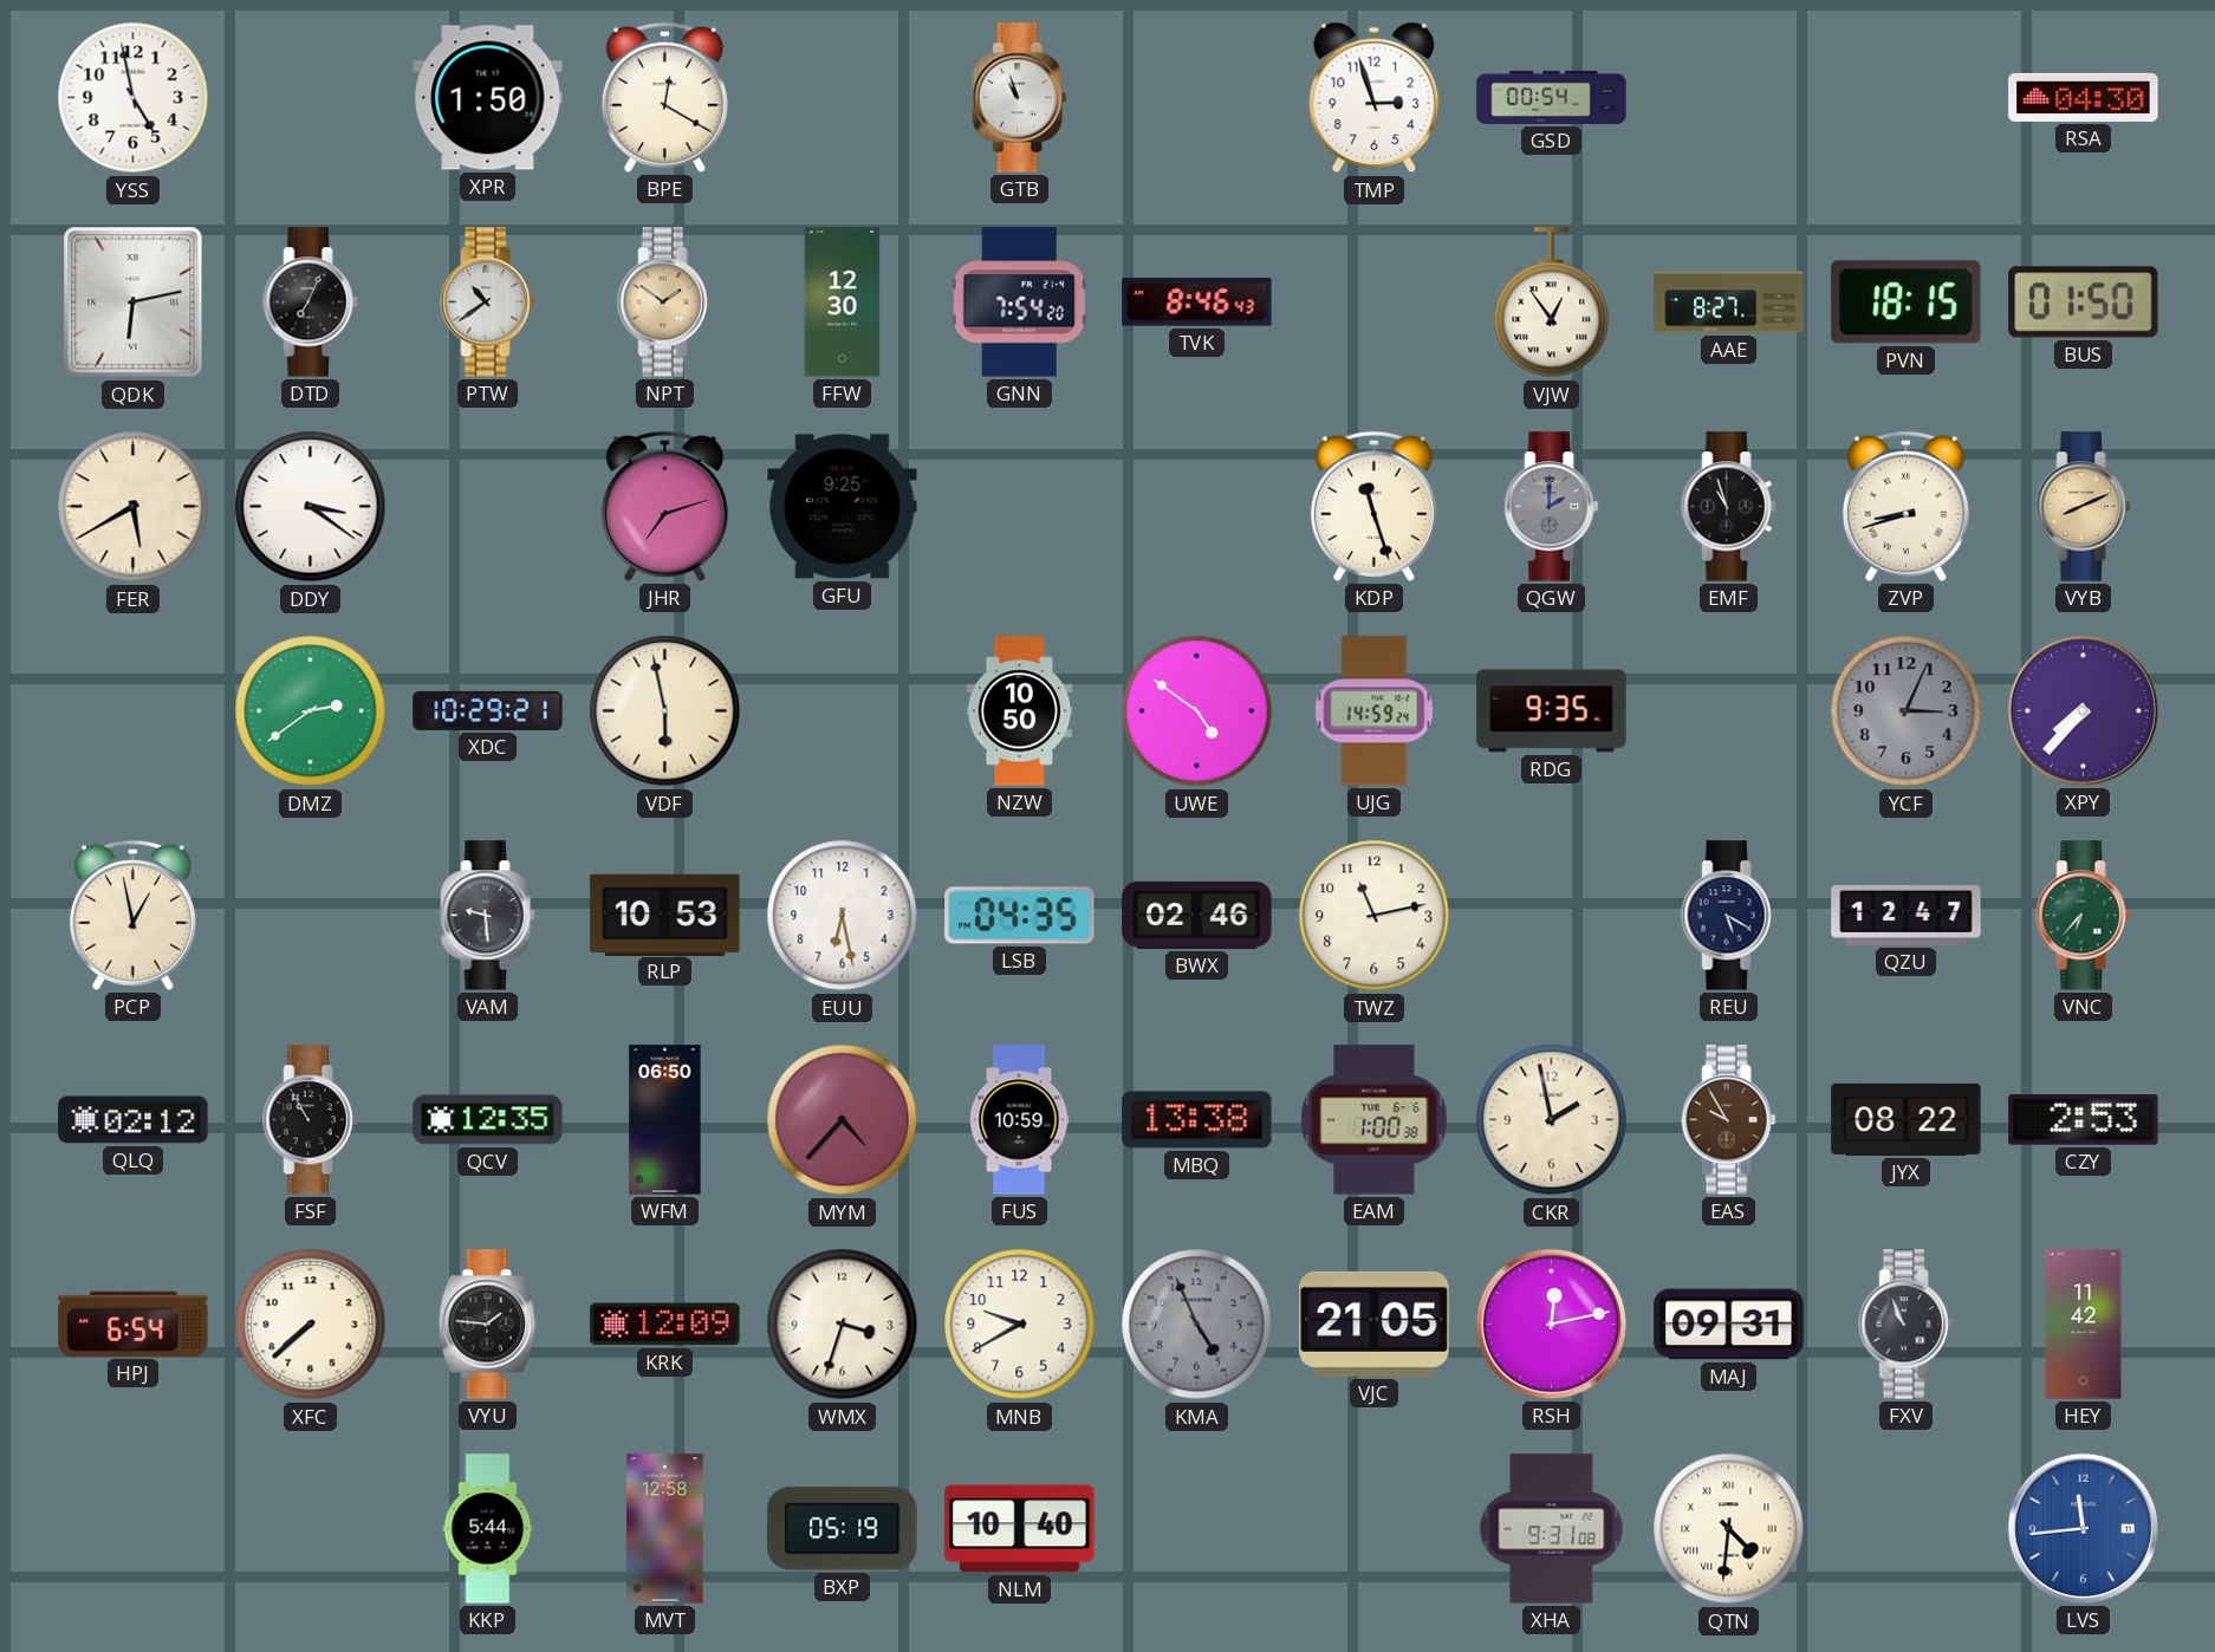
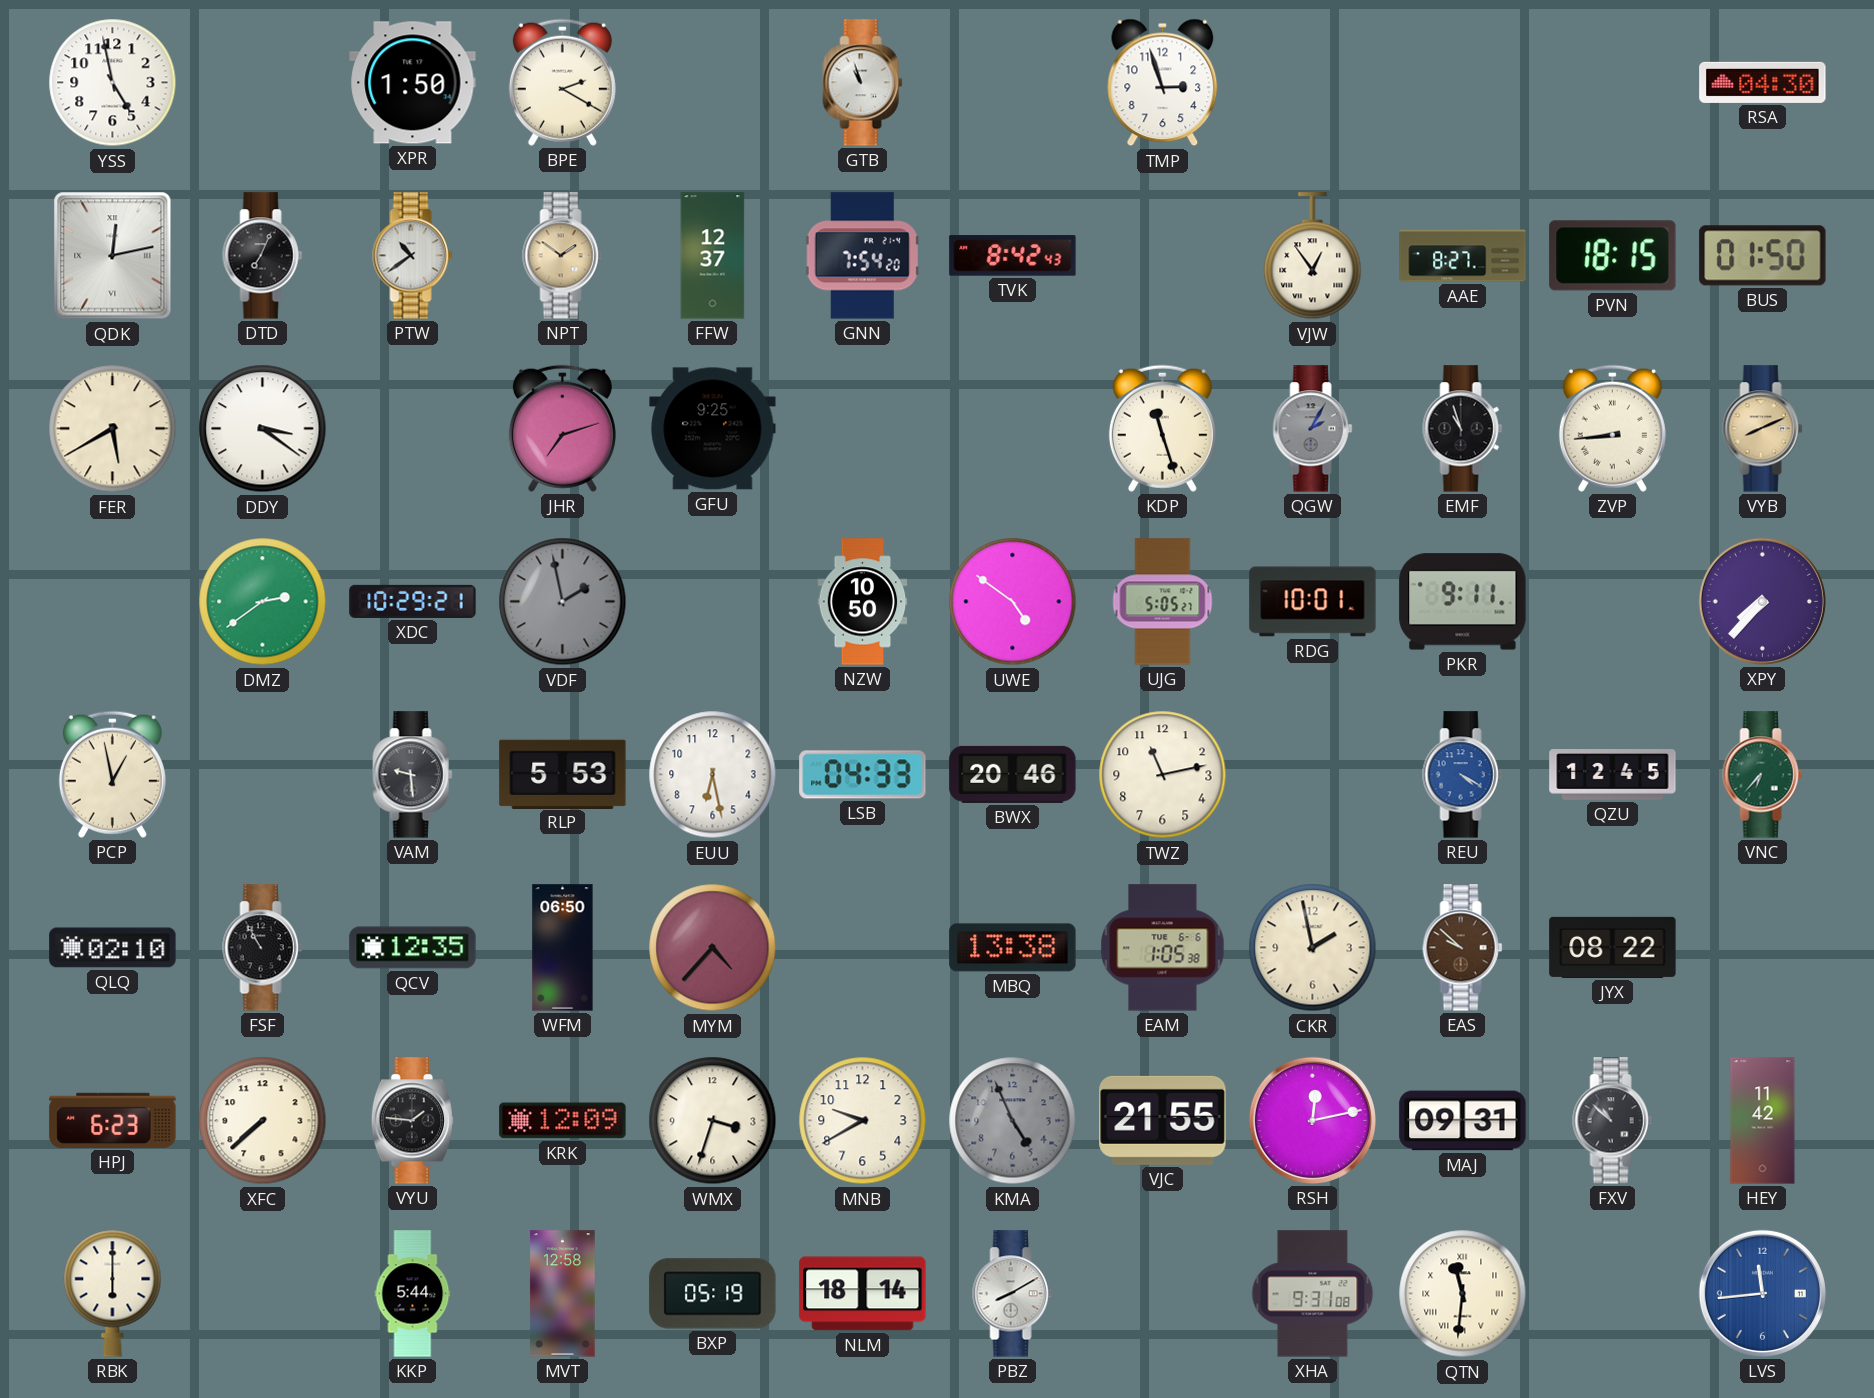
BPE: 12:20 -> 2:20
GSD: 00:54 -> none
QDK: 6:13 -> 12:13
FFW: 12:30 -> 12:37
TVK: 8:46 -> 8:42
QGW: 2:00 -> 2:05
ZVP: 8:42 -> 8:44
VDF: 5:58 -> 1:58
VDF dial: cream -> grey
UJG: 14:59 -> 5:05
RDG: 9:35 -> 10:01
PKR: none -> 9:11
YCF: 3:04 -> none
RLP: 10:53 -> 5:53
LSB: 04:35 -> 04:33
BWX: 02:46 -> 20:46
REU: 5:20 -> 4:20
REU dial: navy -> blue
QZU: 12:47 -> 12:45
QLQ: 02:12 -> 02:10
FUS: 10:59 -> none
EAM: 1:00 -> 1:05
EAS: 9:55 -> 9:52
CZY: 2:53 -> none
HPJ: 6:54 -> 6:23
VJC: 21:05 -> 21:55
FXV: 10:56 -> 10:52
RBK: none -> 6:00
NLM: 10:40 -> 18:14
PBZ: none -> 8:10
QTN: 4:31 -> 11:31
